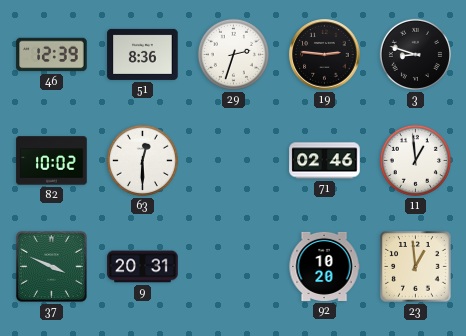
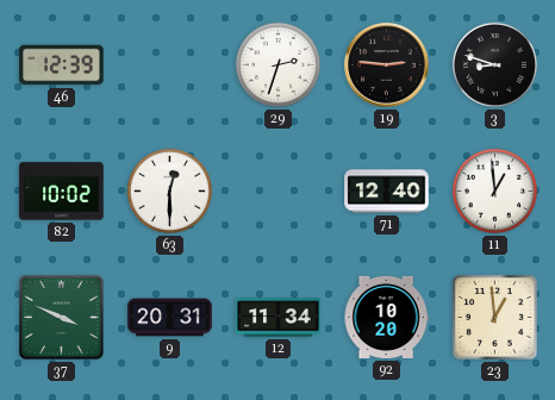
51: 8:36 -> none
71: 02:46 -> 12:40
12: none -> 11:34
